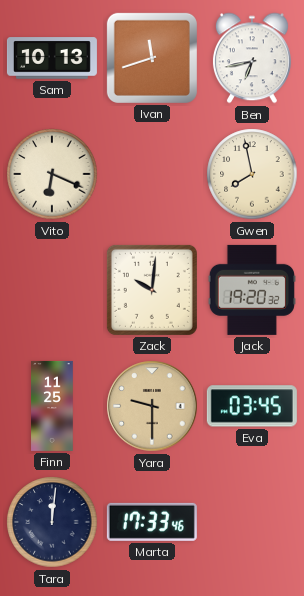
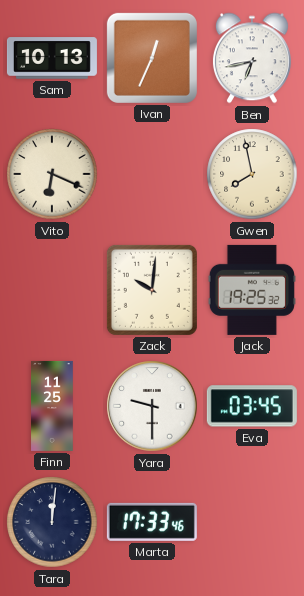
Ivan: 11:42 -> 12:34
Jack: 19:20 -> 19:25
Yara dial: champagne -> white
